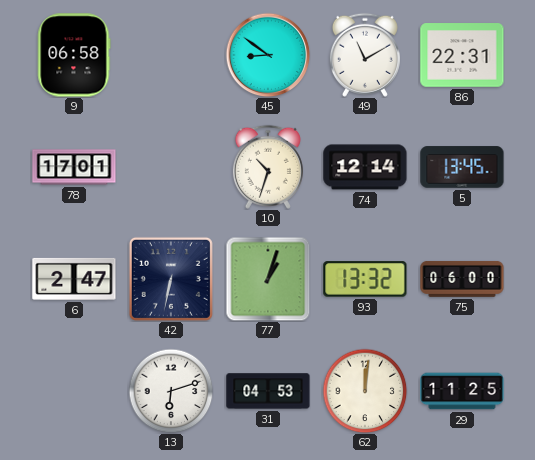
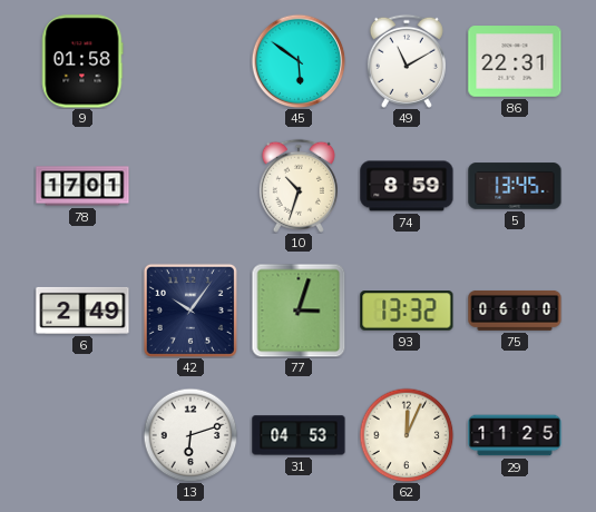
9: 06:58 -> 01:58
45: 8:51 -> 5:51
74: 12:14 -> 8:59
6: 2:47 -> 2:49
42: 6:32 -> 10:06
77: 1:03 -> 3:03
62: 12:01 -> 12:04
